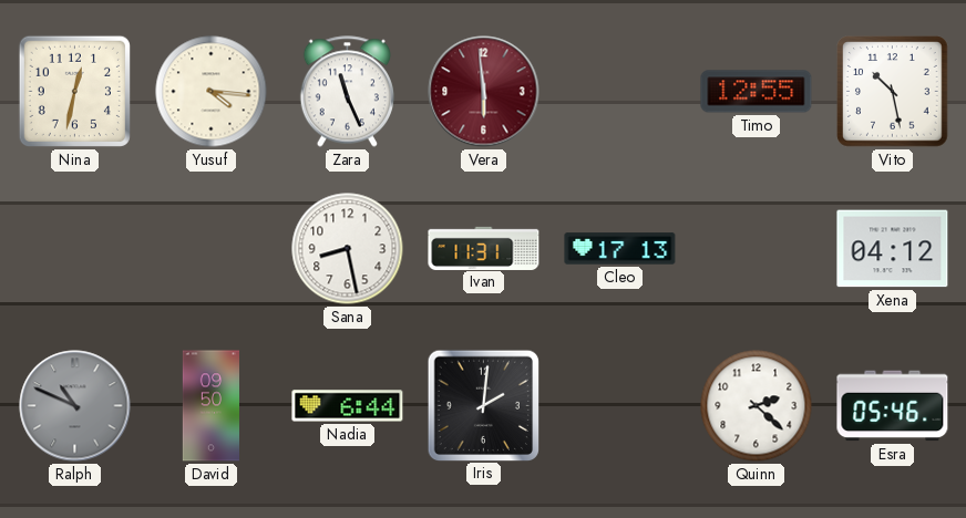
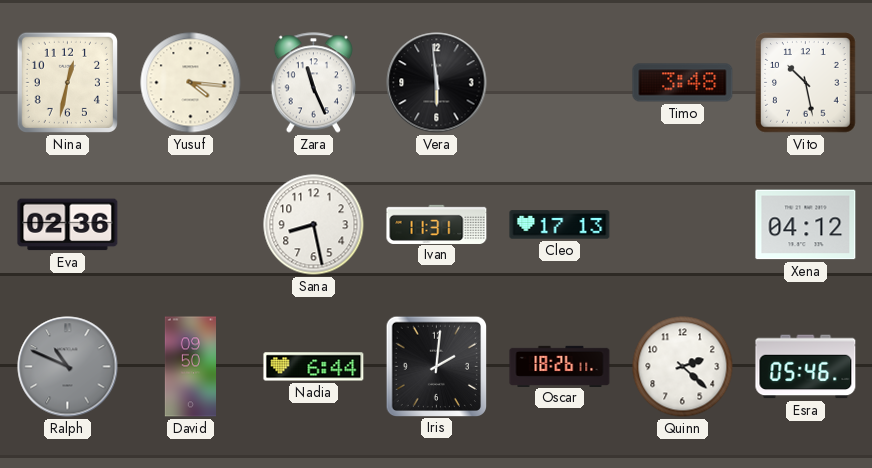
Vera dial: burgundy -> black
Timo: 12:55 -> 3:48
Eva: none -> 02:36
Oscar: none -> 18:26
